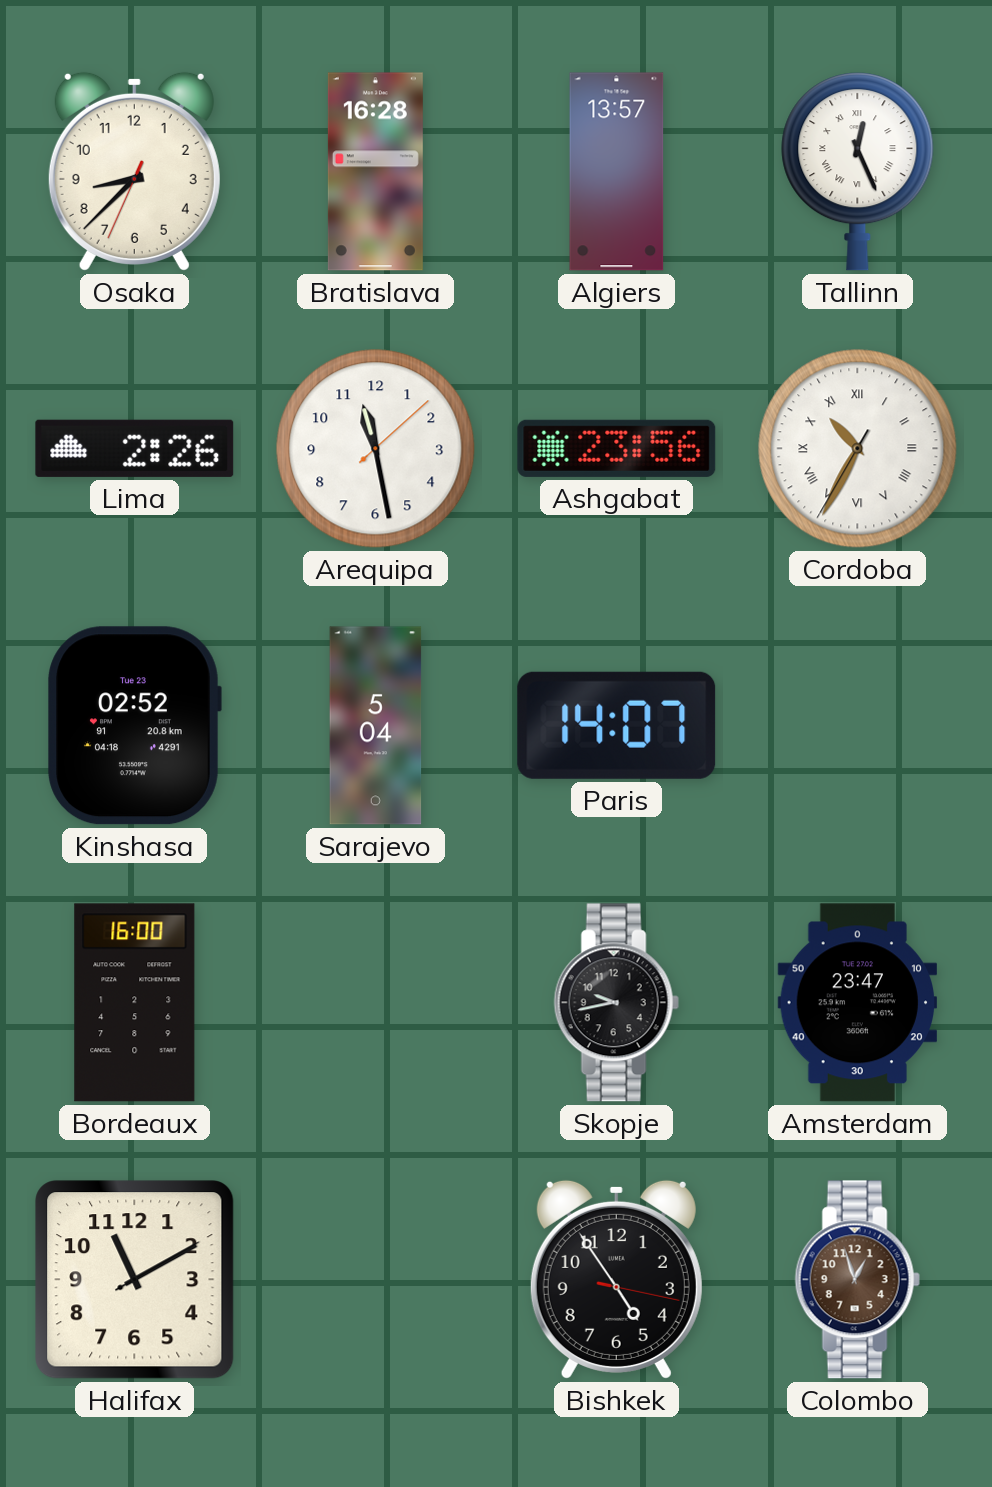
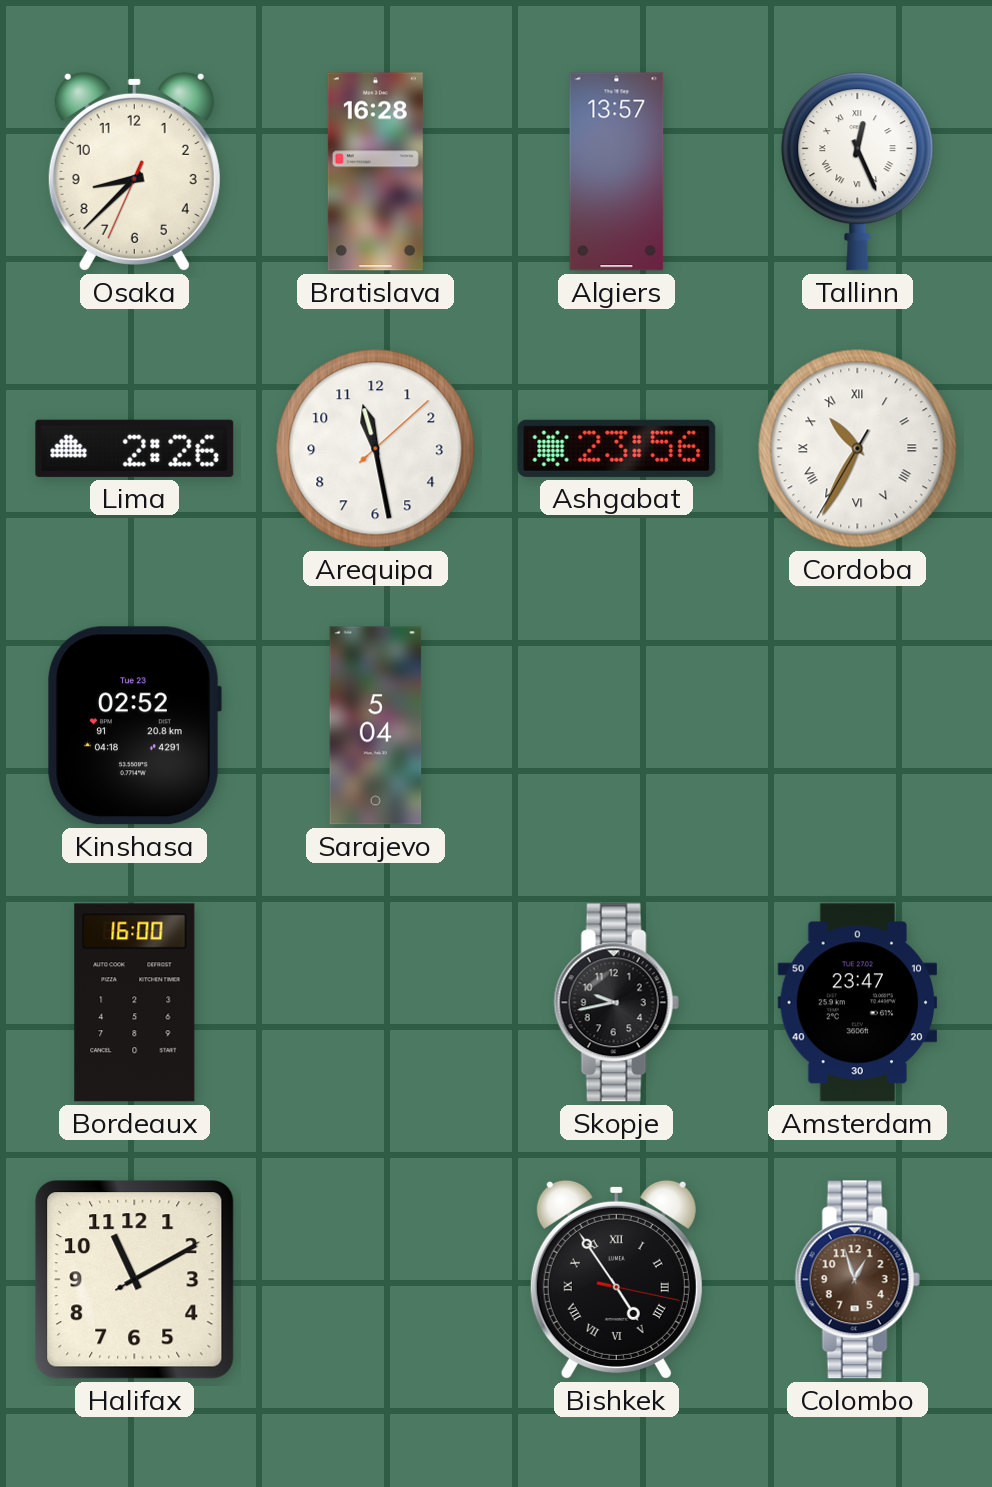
Paris: 14:07 -> none
Bishkek numerals: Arabic -> Roman
